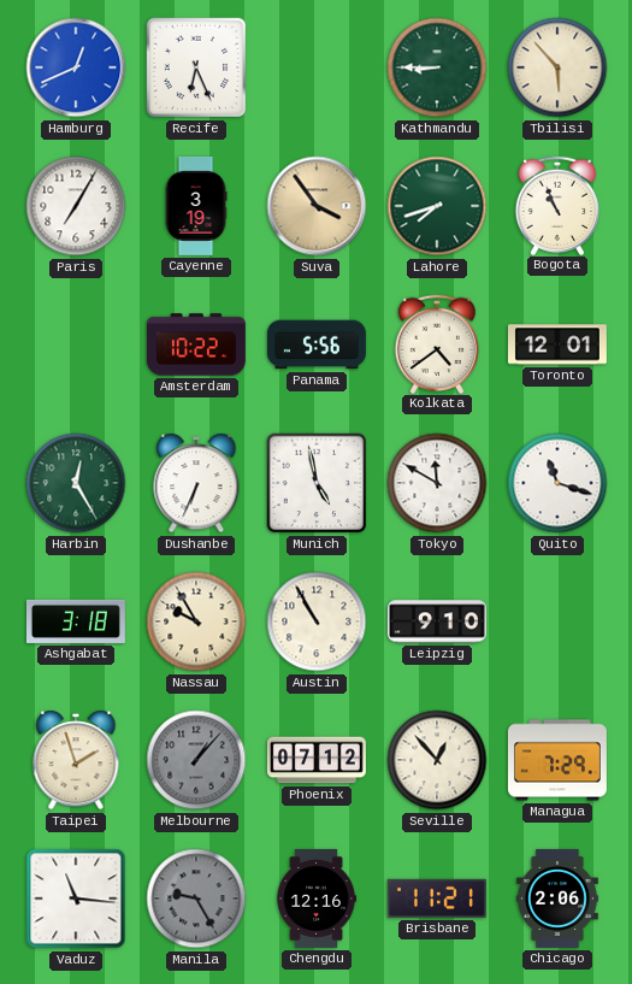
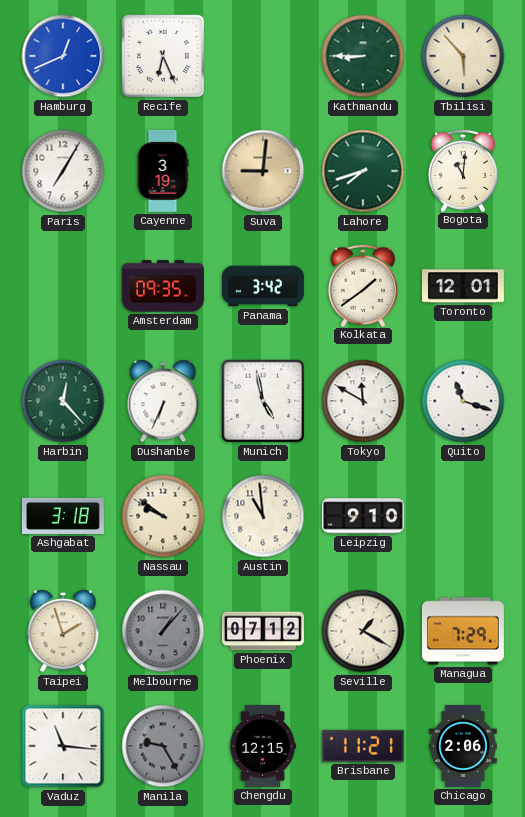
Suva: 3:54 -> 9:01
Bogota: 10:56 -> 11:01
Amsterdam: 10:22 -> 09:35
Panama: 5:56 -> 3:42
Kolkata: 4:39 -> 1:39
Harbin: 12:25 -> 12:23
Nassau: 9:55 -> 9:51
Austin: 10:55 -> 10:59
Seville: 12:53 -> 1:20
Chengdu: 12:16 -> 12:15
